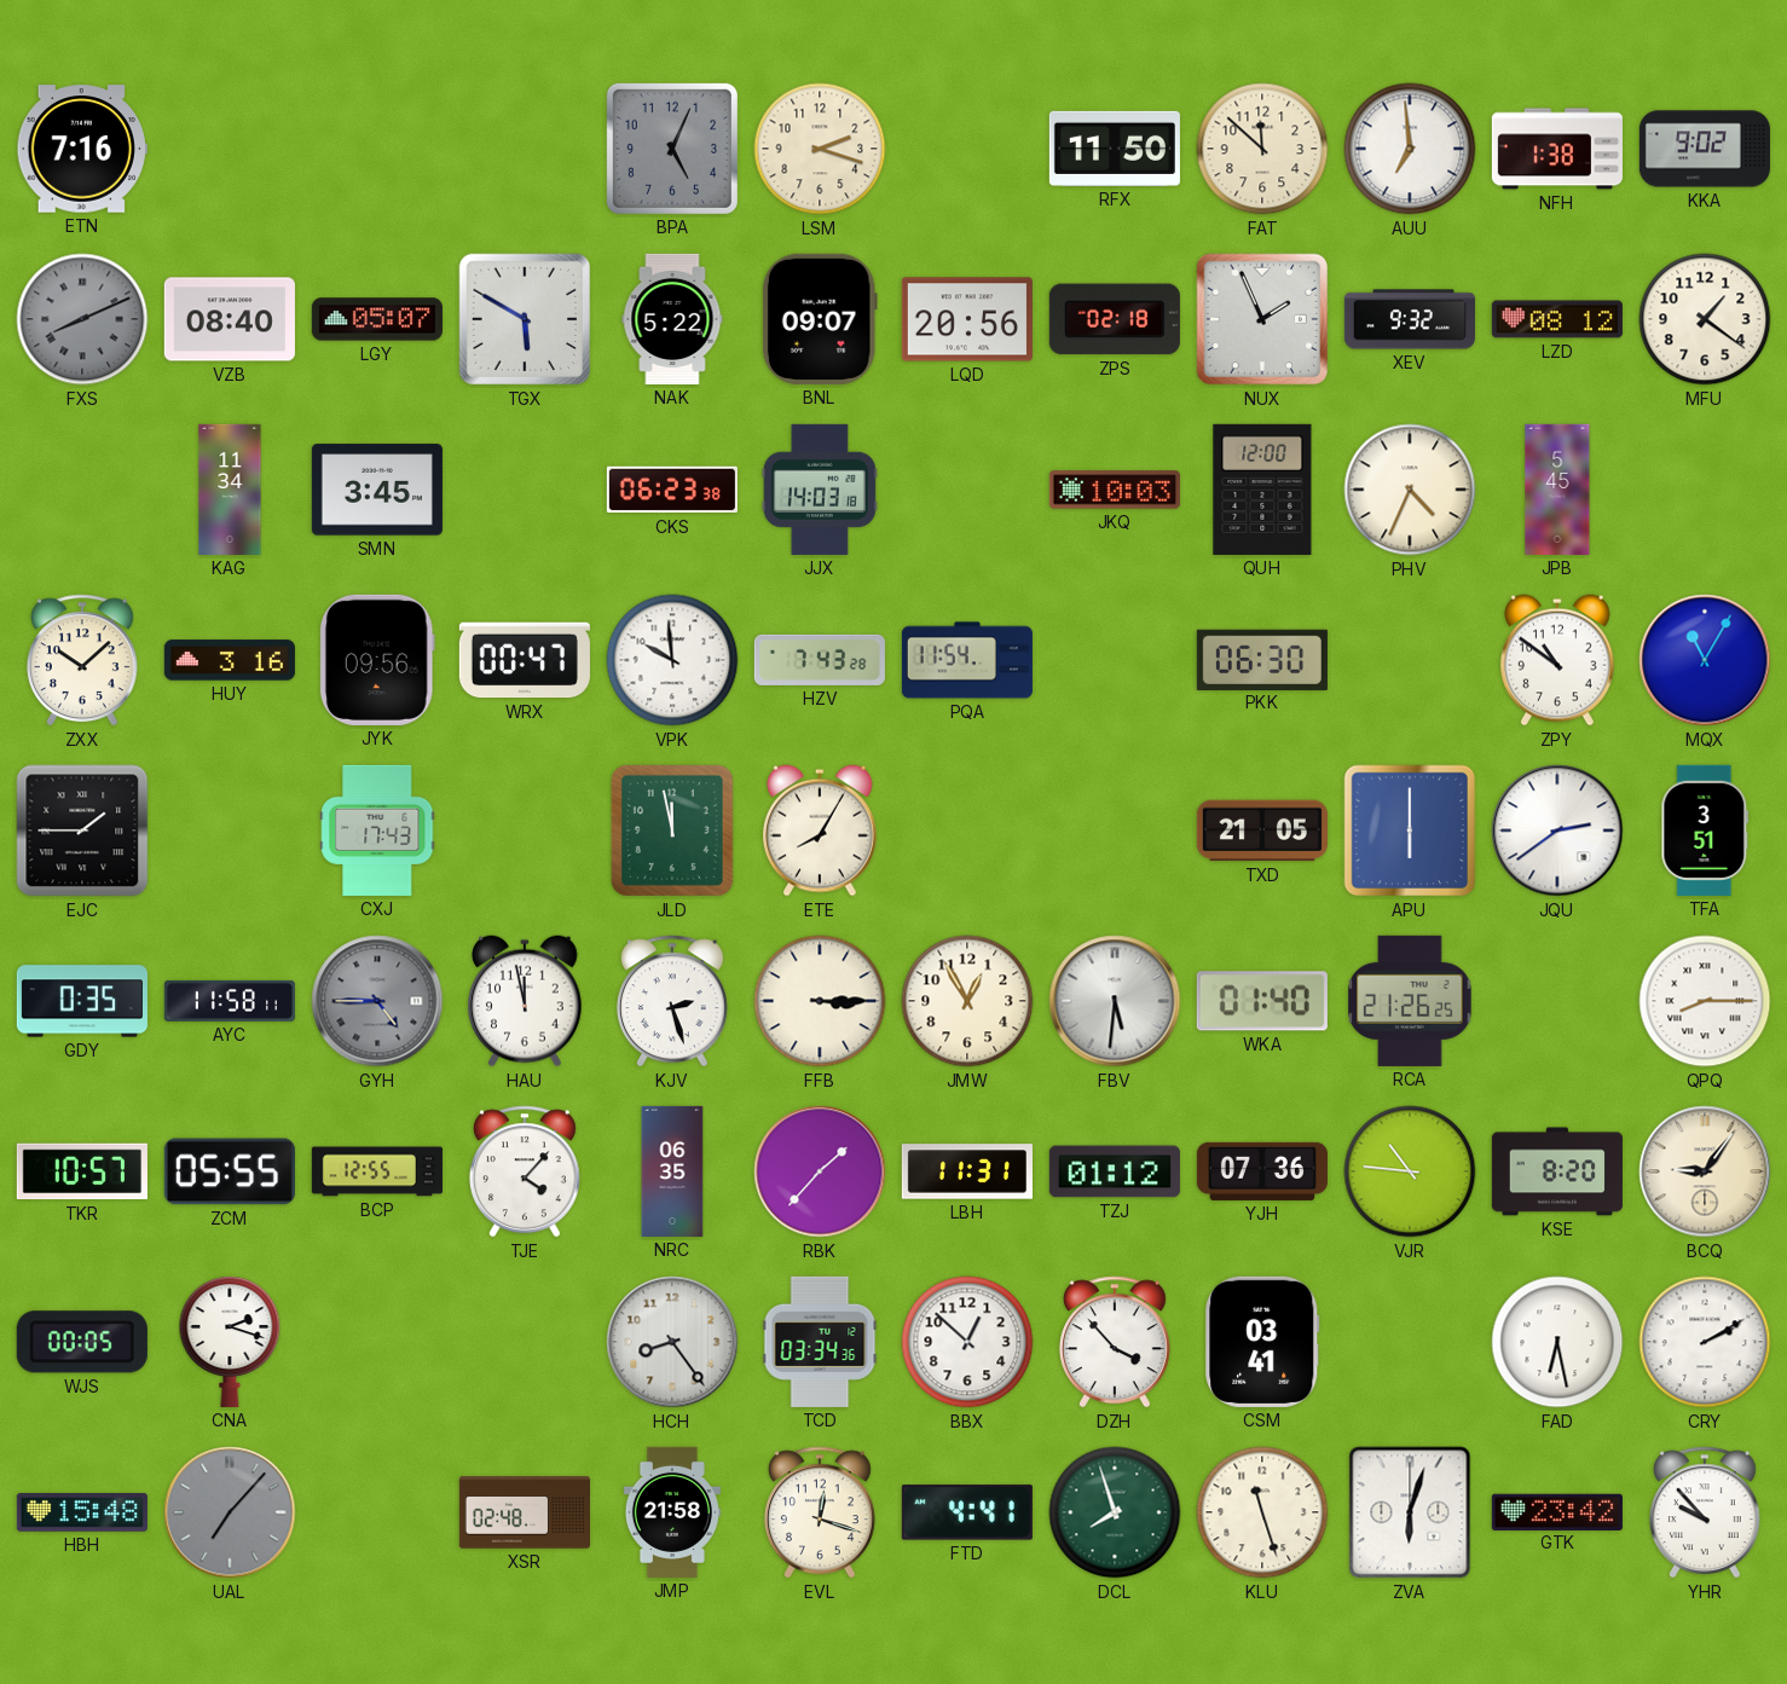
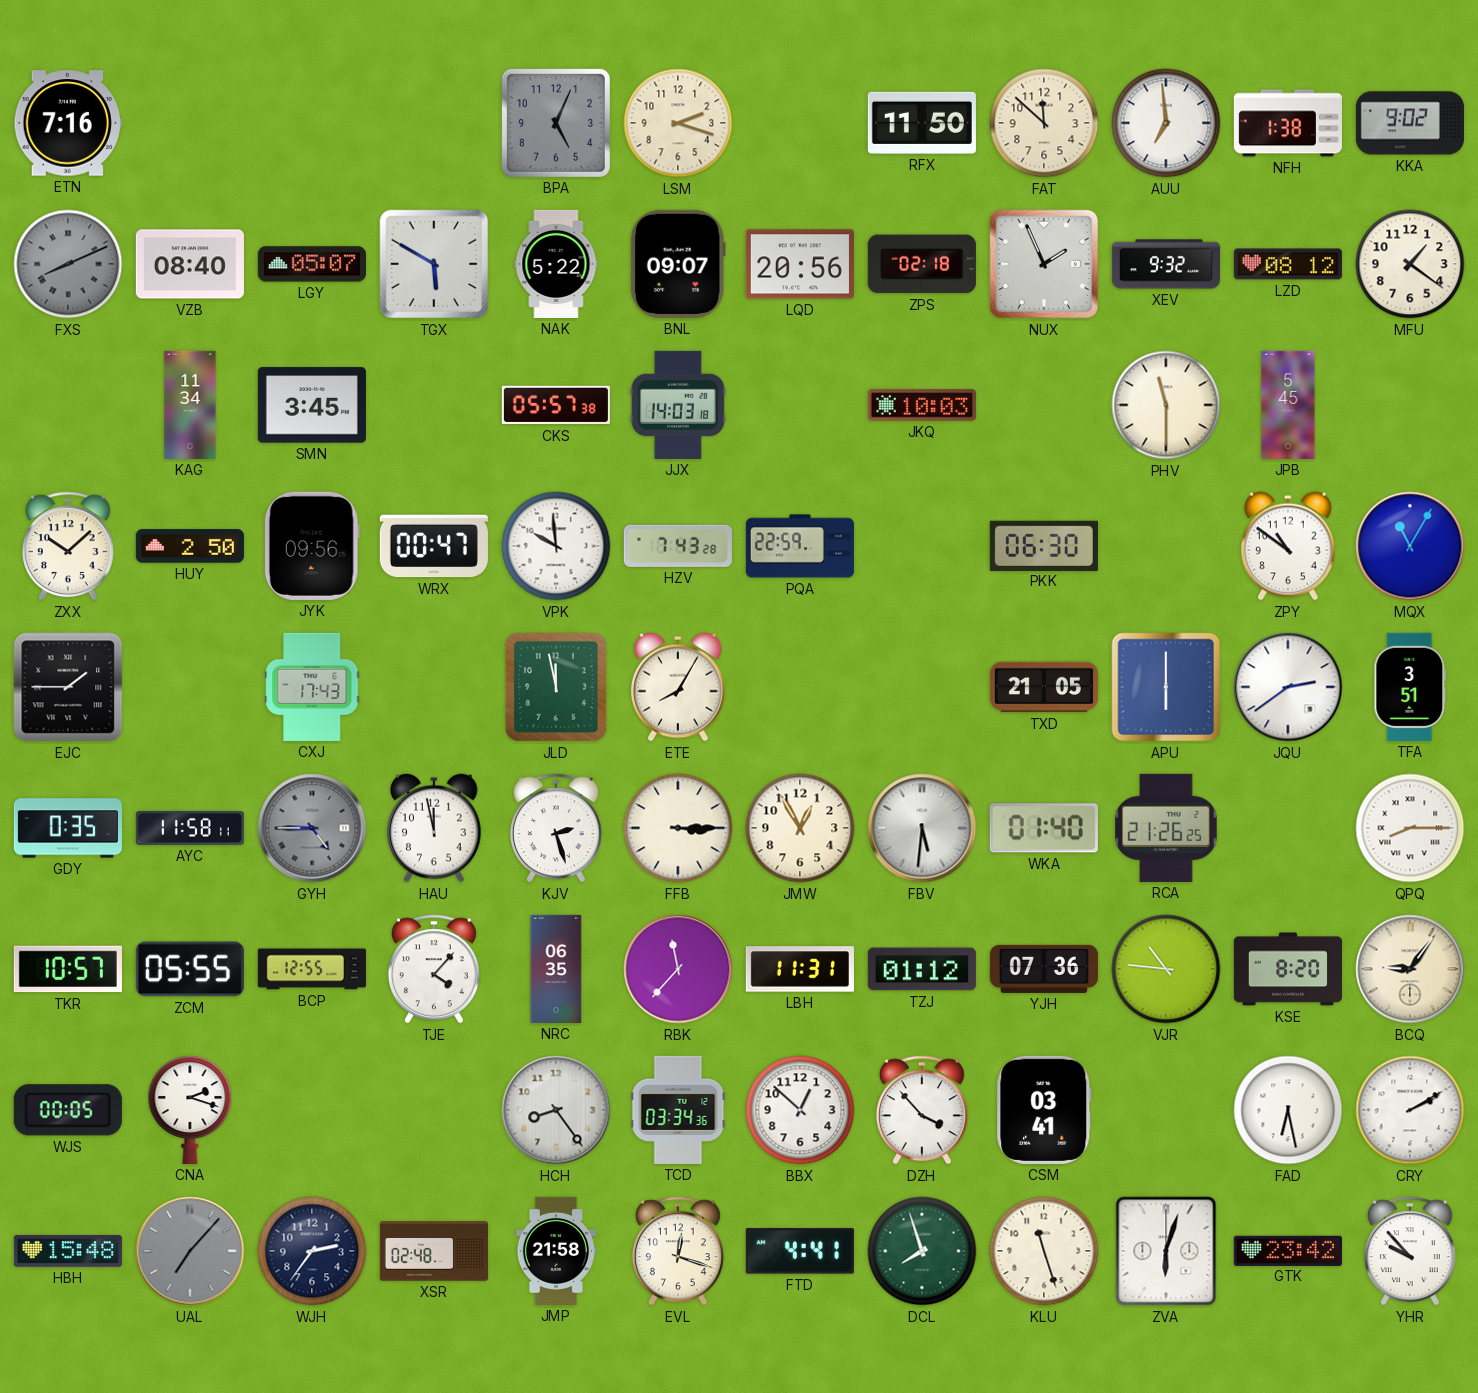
CKS: 06:23 -> 05:57
QUH: 12:00 -> none
PHV: 4:34 -> 11:30
HUY: 3:16 -> 2:50
PQA: 11:54 -> 22:59
RBK: 1:37 -> 11:37
WJH: none -> 2:36
